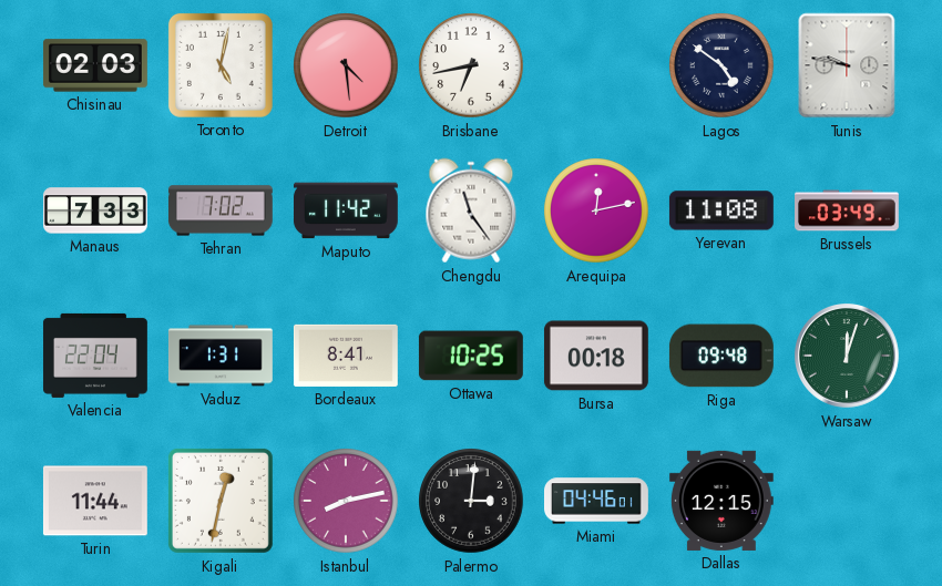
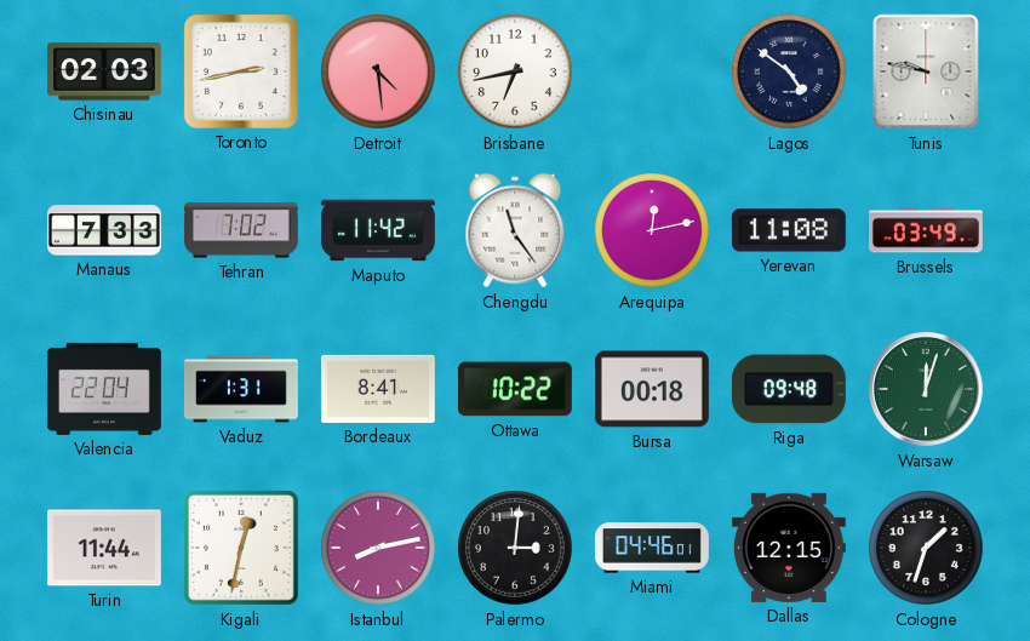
Toronto: 5:02 -> 2:43
Ottawa: 10:25 -> 10:22
Cologne: none -> 1:33
